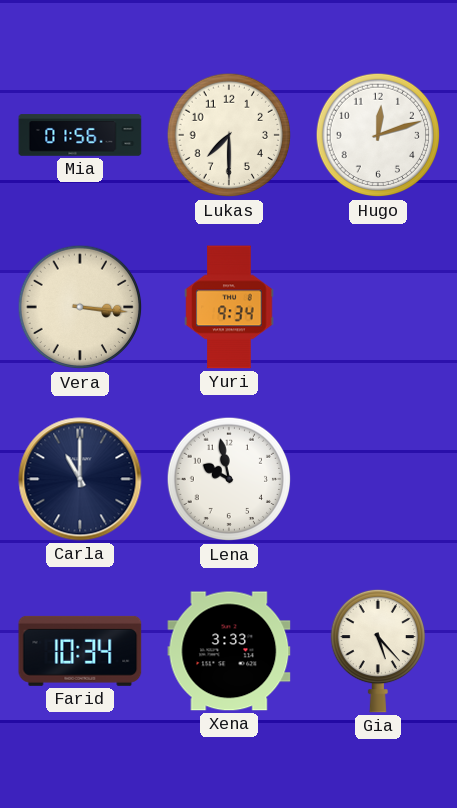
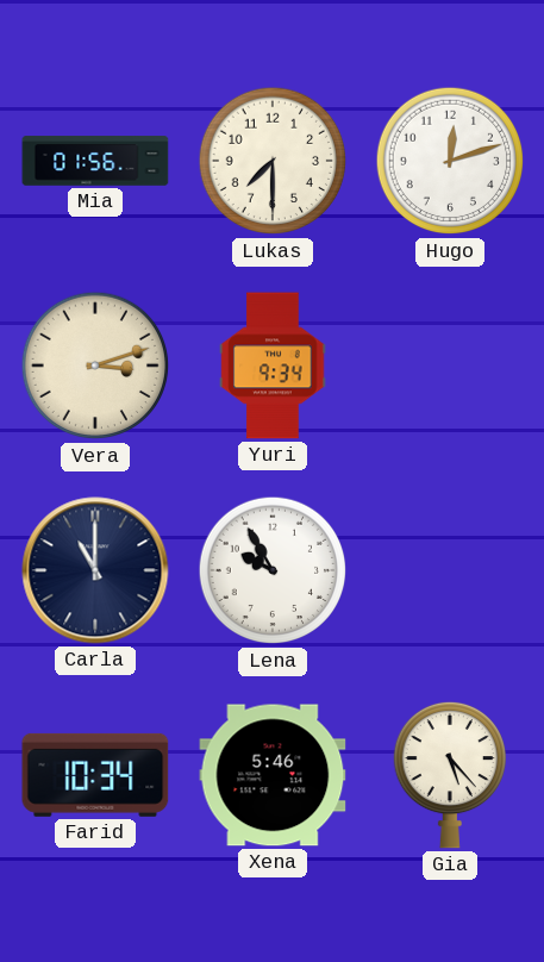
Vera: 3:16 -> 3:12
Lena: 9:58 -> 9:55
Xena: 3:33 -> 5:46
